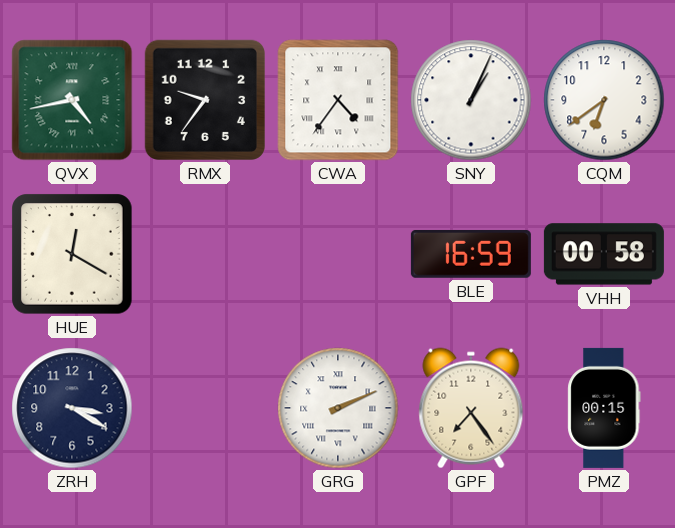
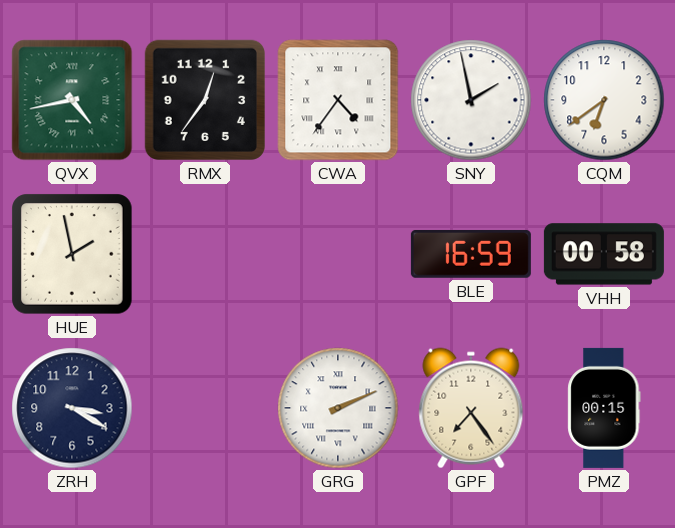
RMX: 9:36 -> 12:36
SNY: 1:04 -> 1:58
HUE: 12:20 -> 1:58
